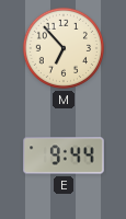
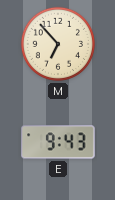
E: 9:44 -> 9:43
